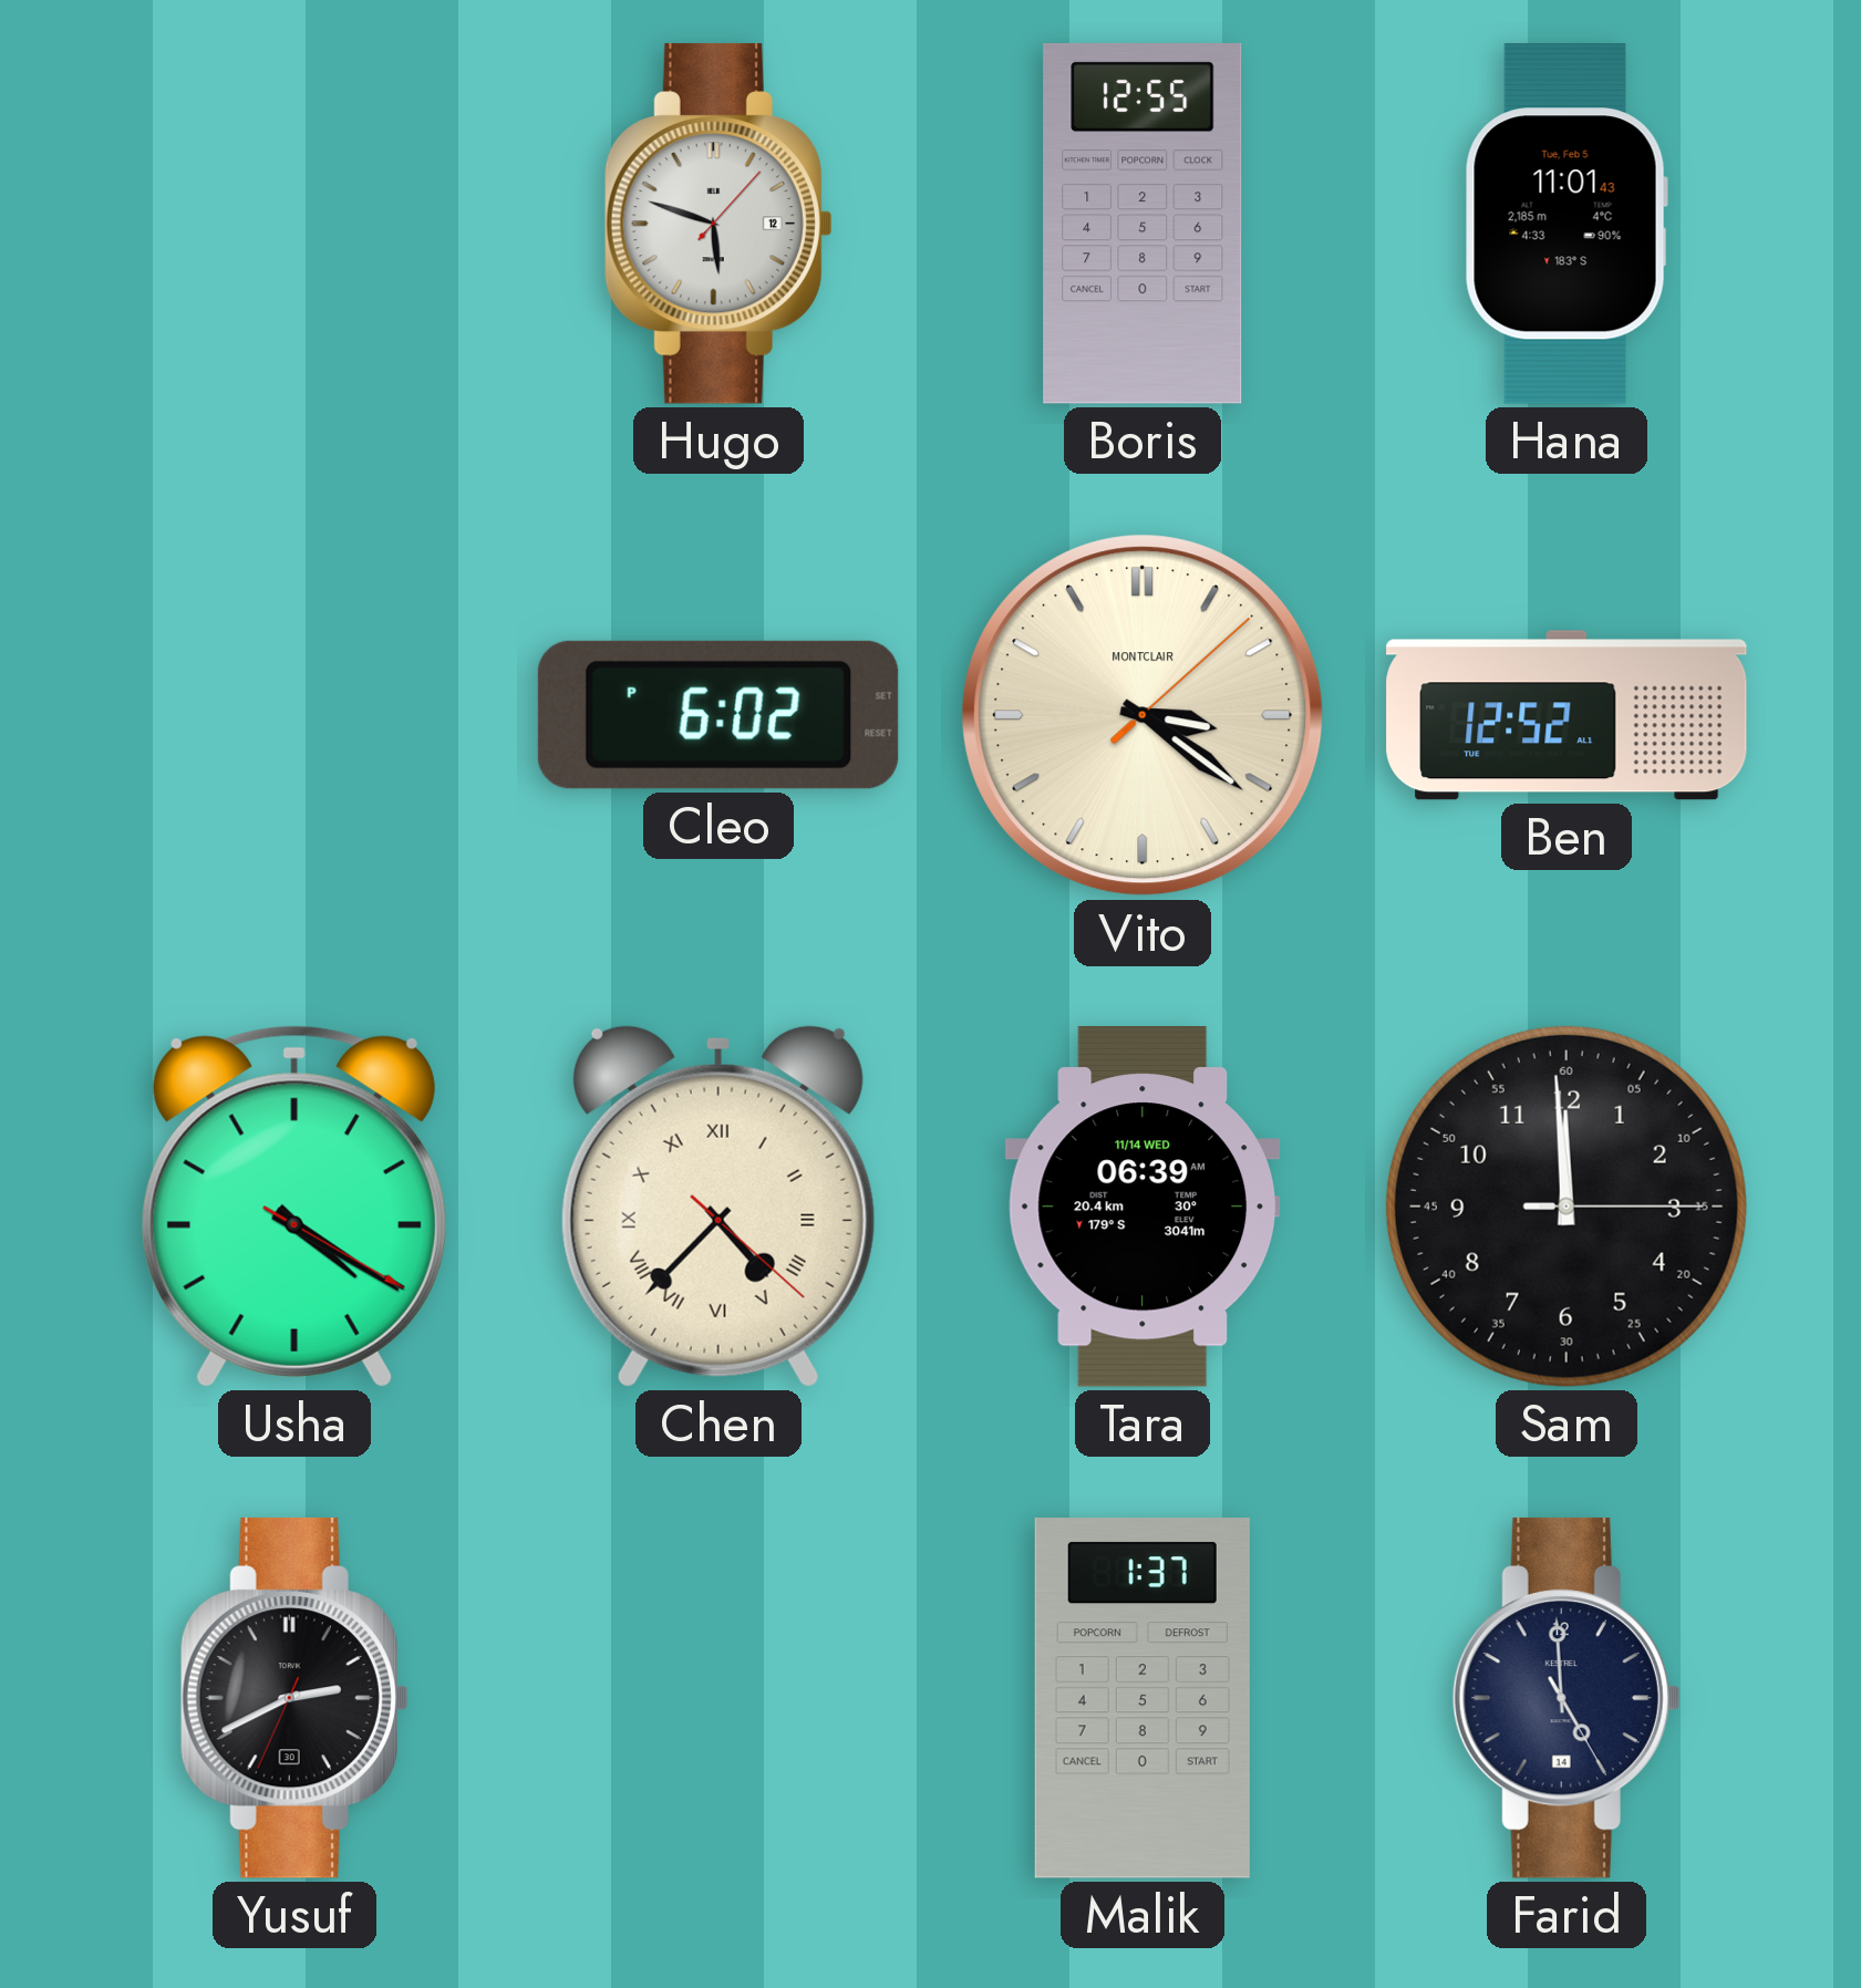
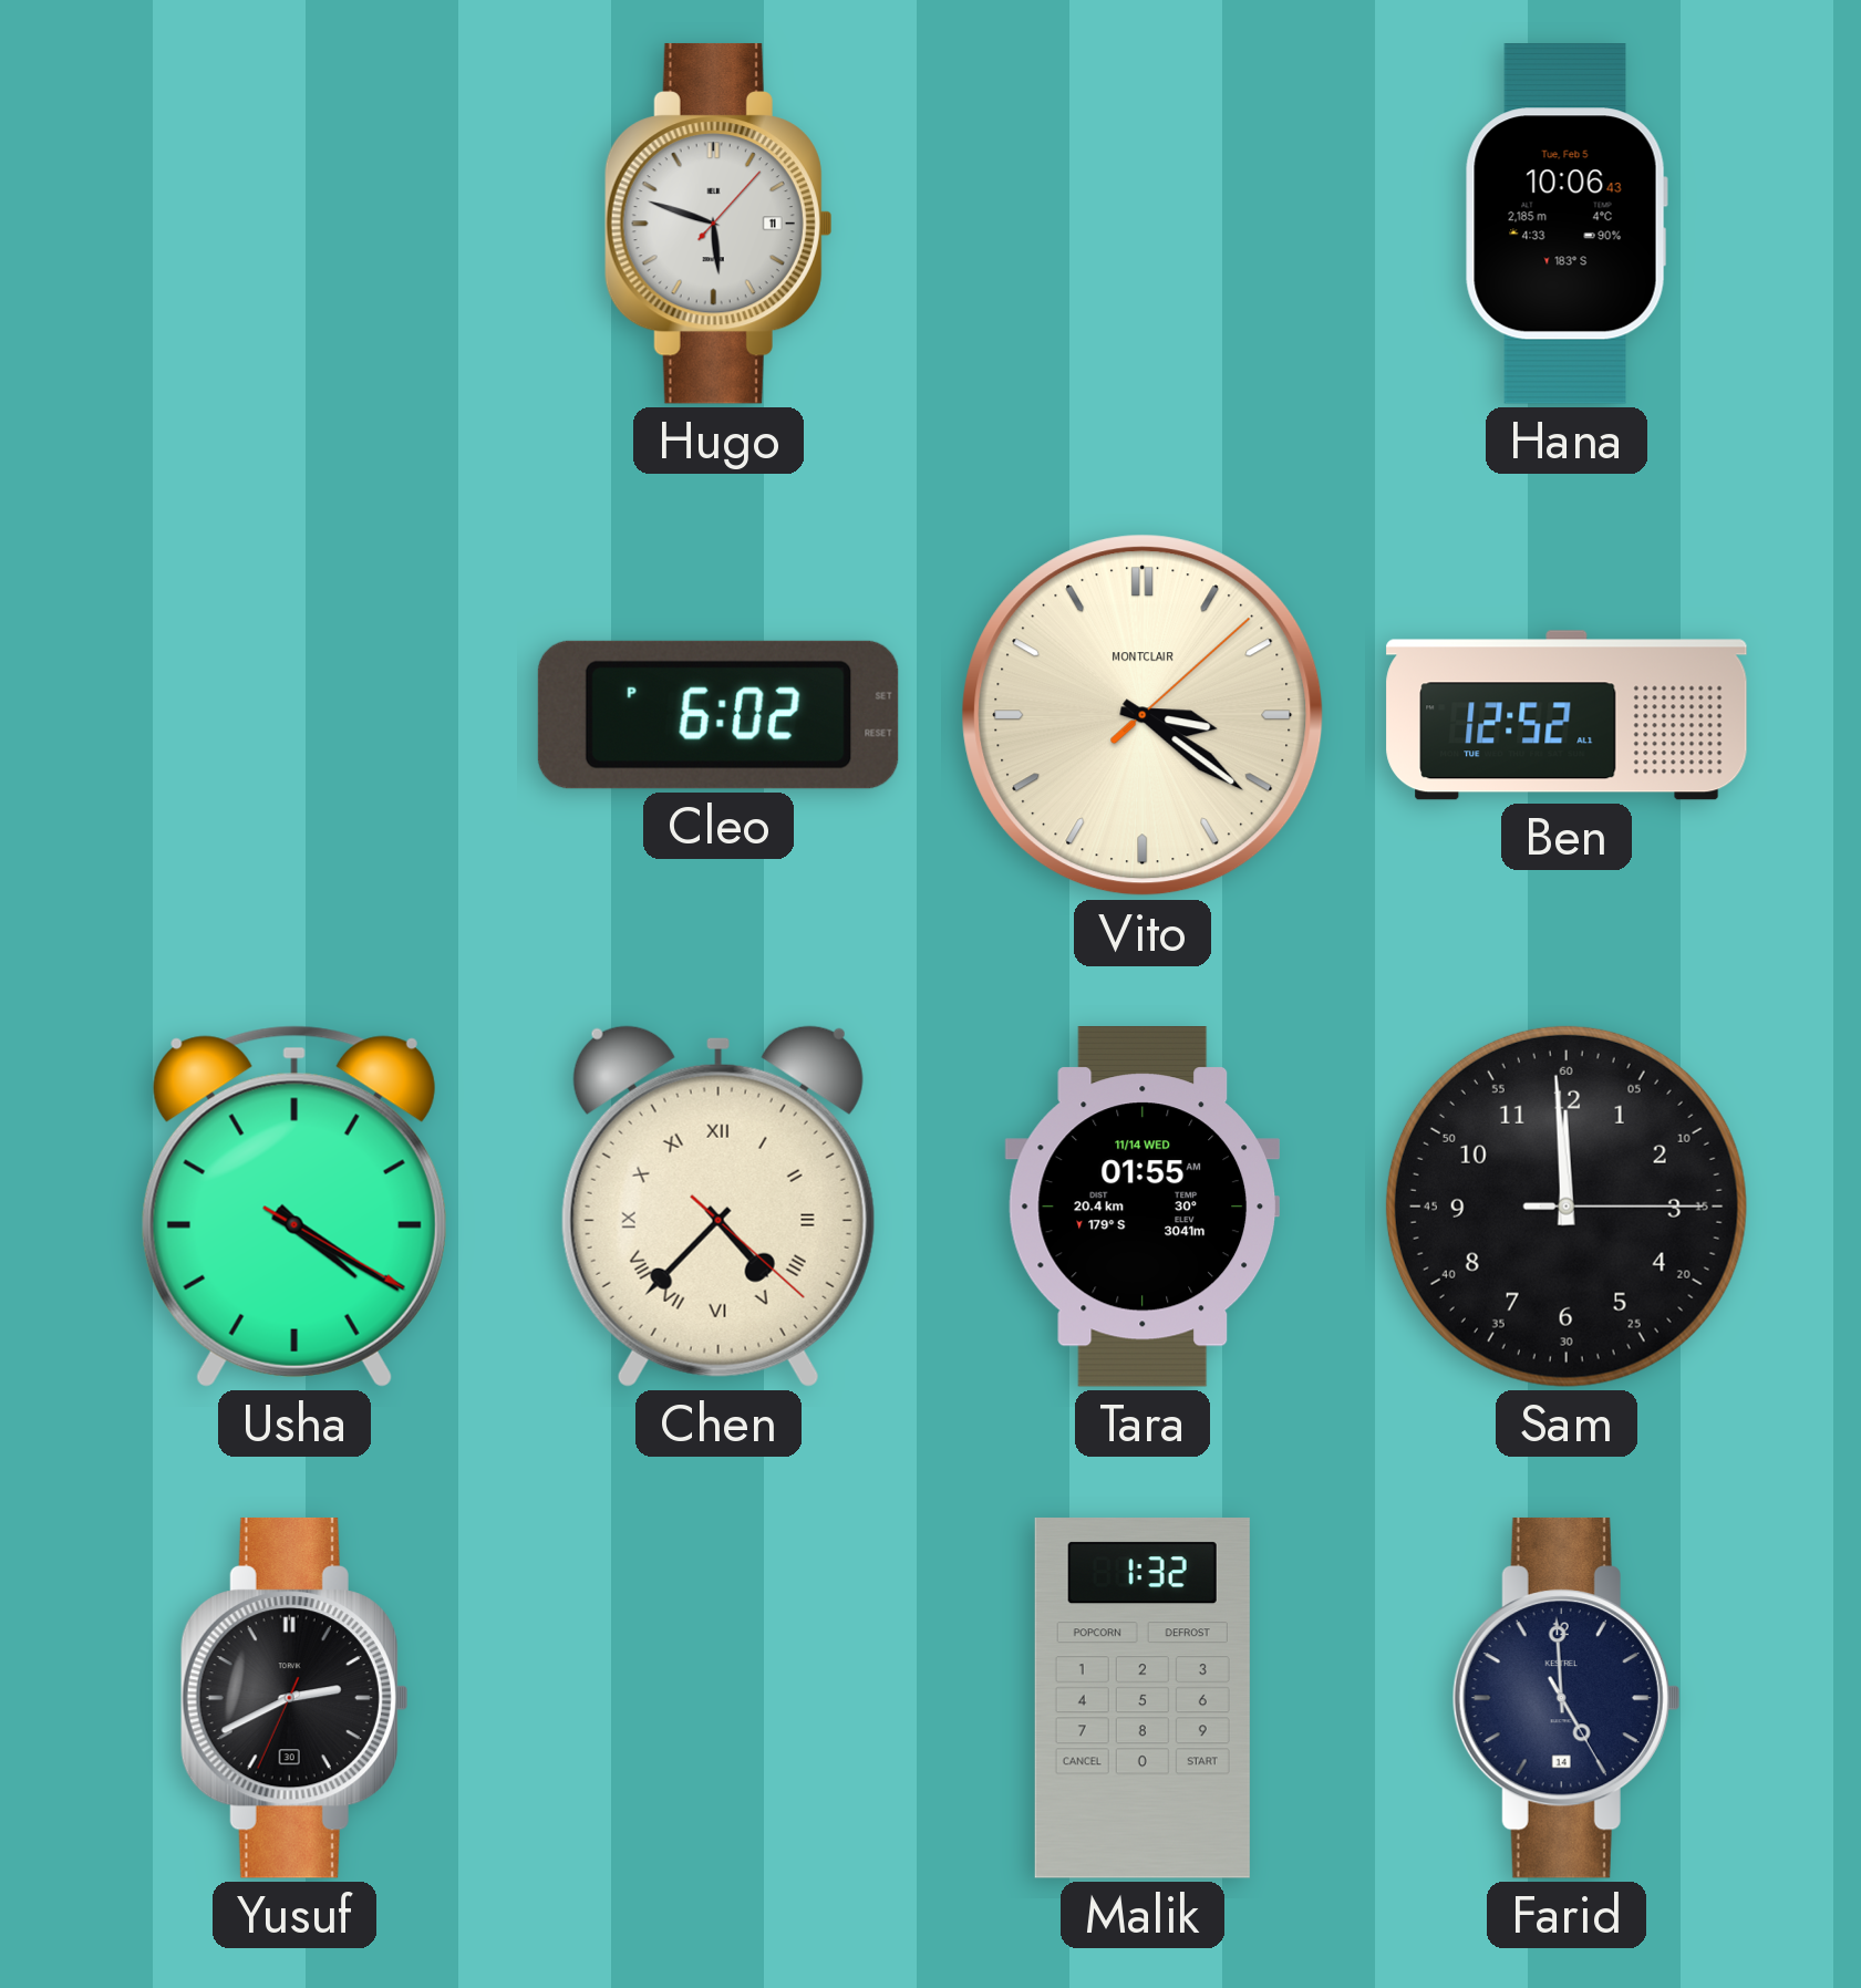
Hugo date: 12 -> 11
Boris: 12:55 -> none
Hana: 11:01 -> 10:06
Tara: 06:39 -> 01:55
Malik: 1:37 -> 1:32
